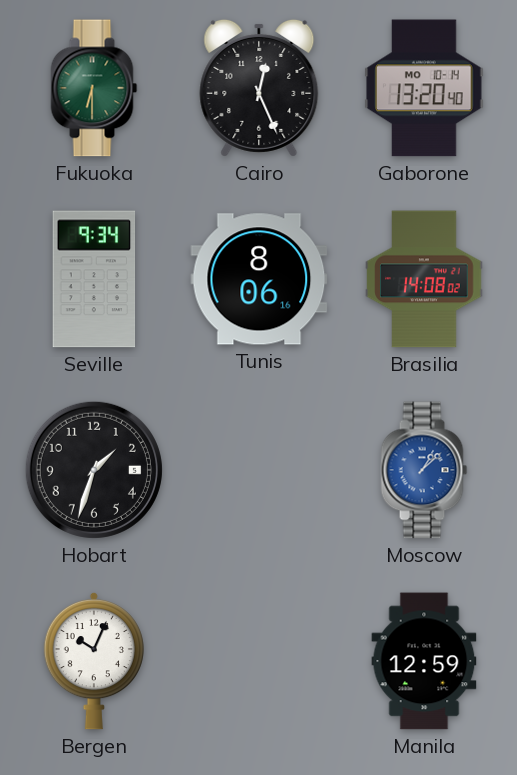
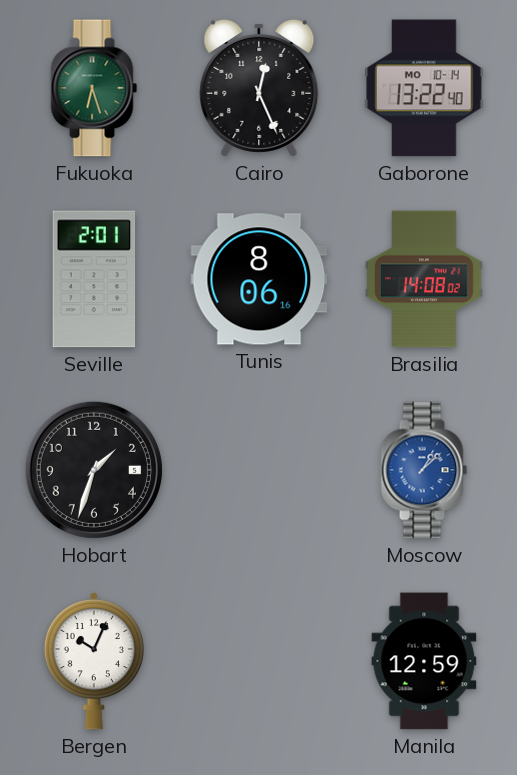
Fukuoka: 6:30 -> 6:27
Gaborone: 13:20 -> 13:22
Seville: 9:34 -> 2:01
